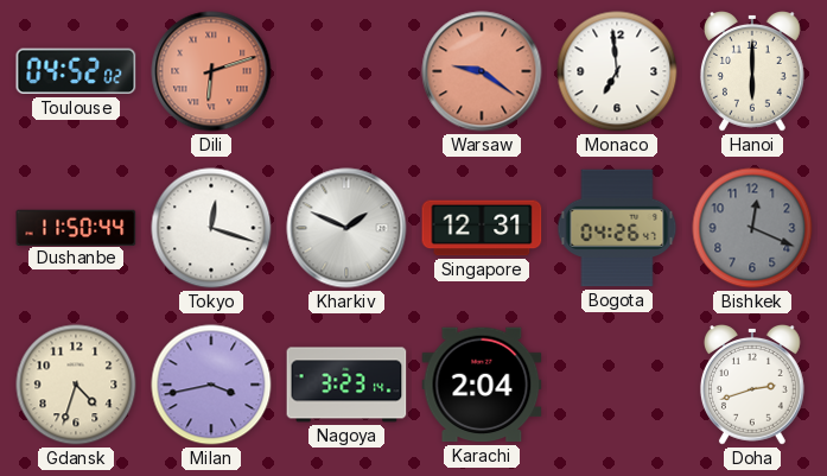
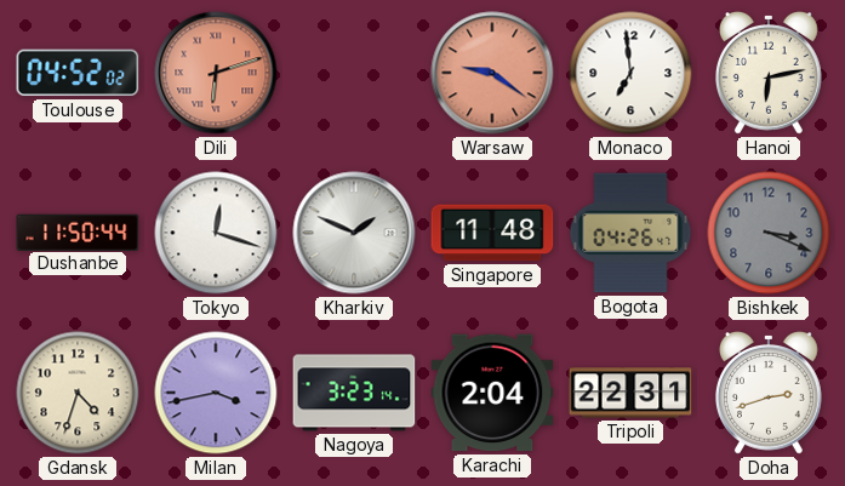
Hanoi: 6:00 -> 6:13
Singapore: 12:31 -> 11:48
Bishkek: 12:19 -> 3:19
Tripoli: none -> 22:31
